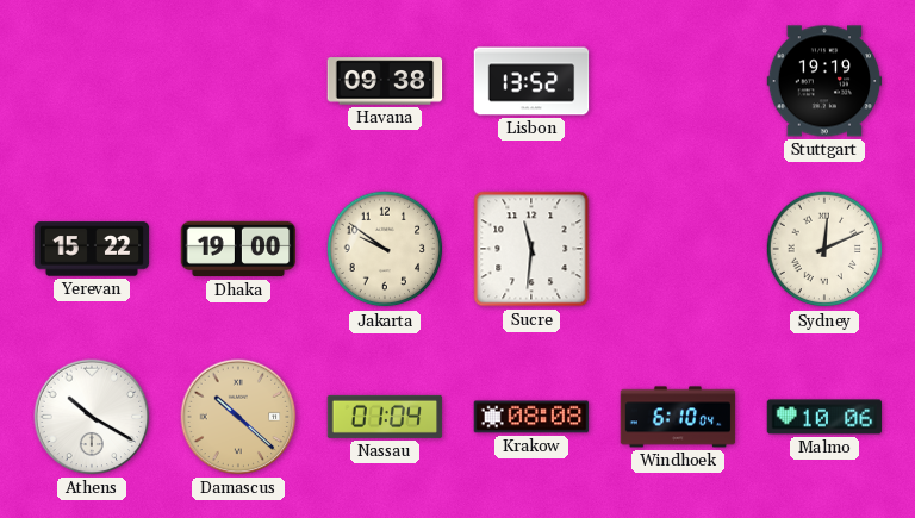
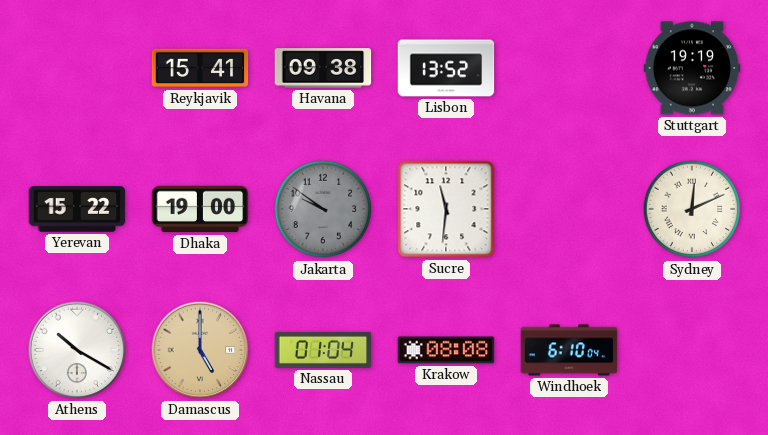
Reykjavik: none -> 15:41
Jakarta dial: cream -> grey
Damascus: 10:22 -> 5:00
Malmo: 10:06 -> none
